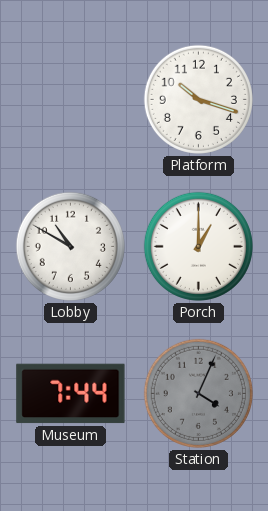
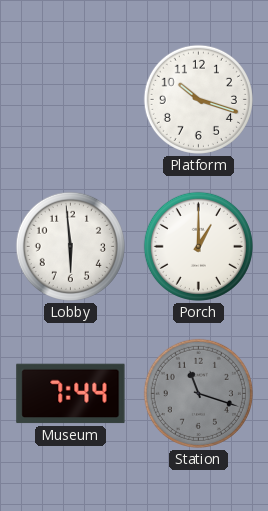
Lobby: 10:50 -> 5:59
Station: 4:04 -> 11:18
